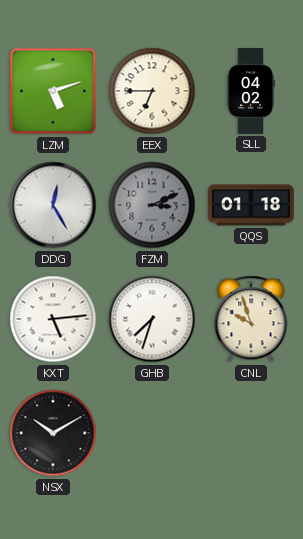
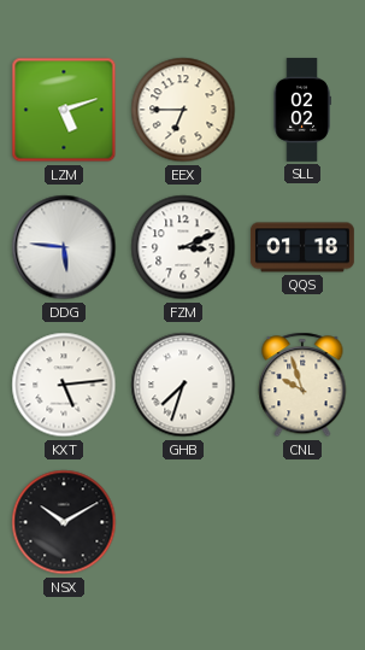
SLL: 04:02 -> 02:02
DDG: 12:25 -> 5:46
FZM dial: grey -> white
